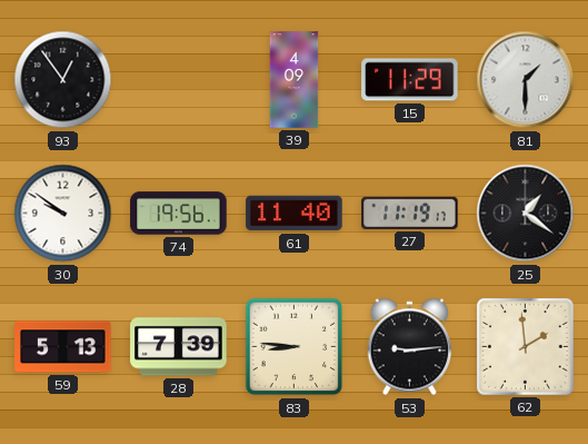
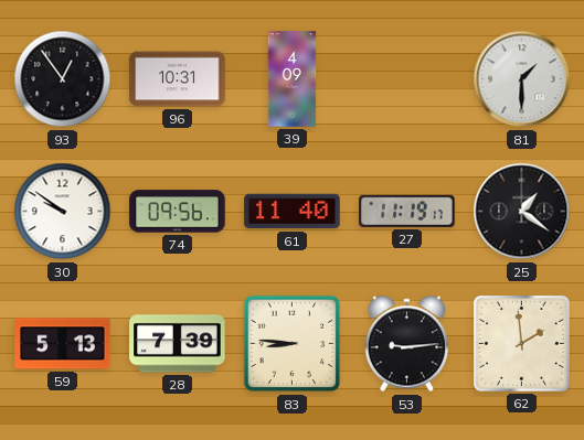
96: none -> 10:31
15: 11:29 -> none
74: 19:56 -> 09:56
